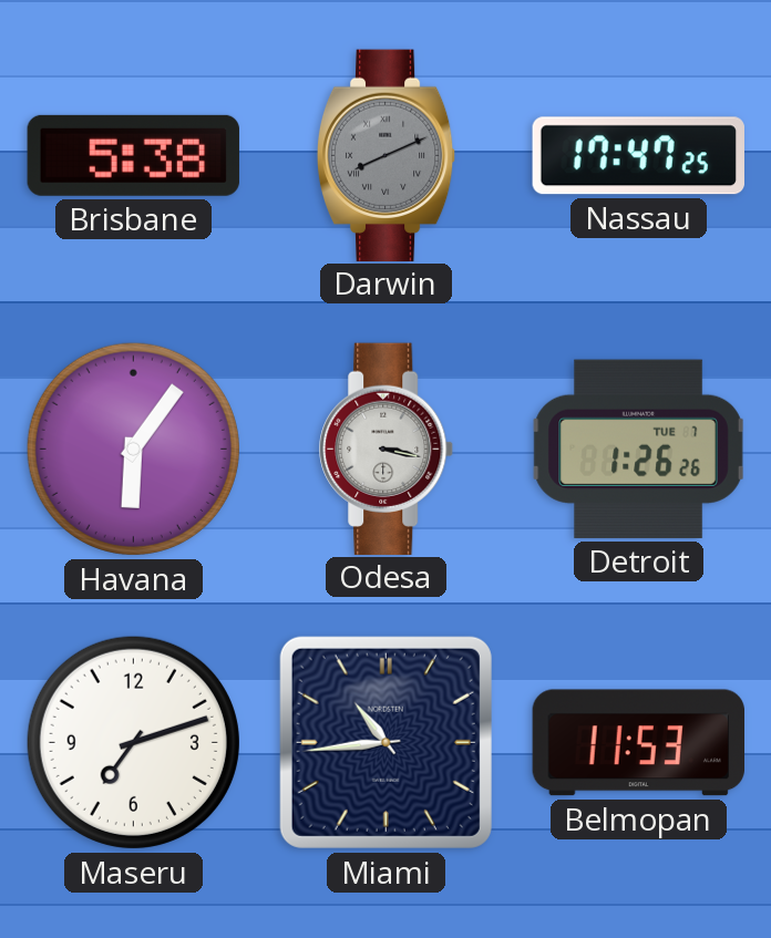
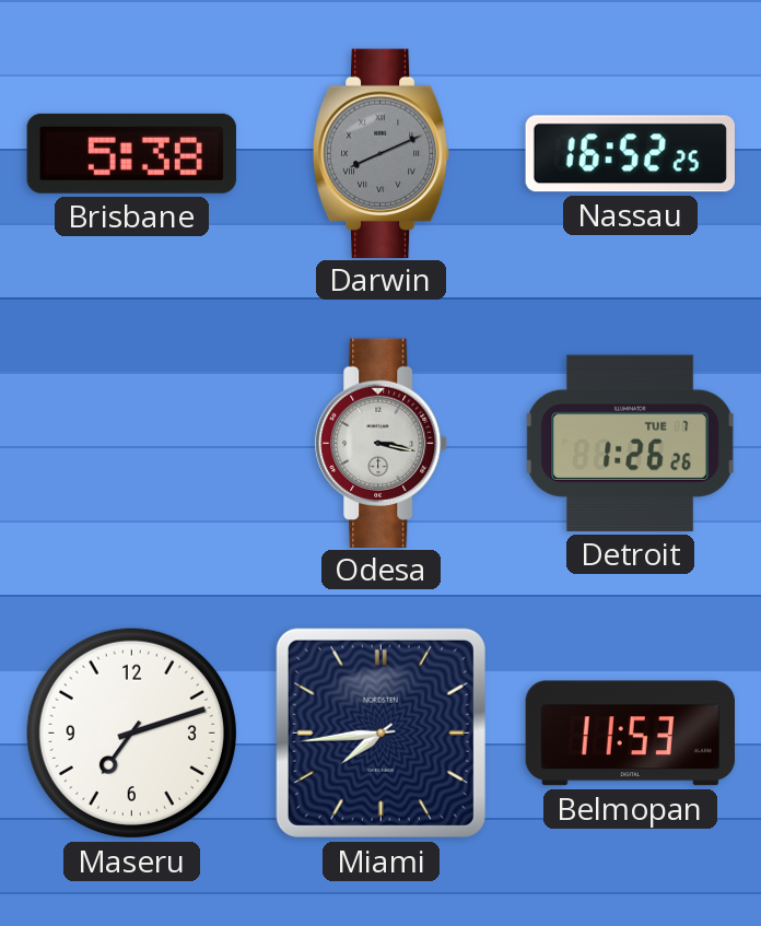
Nassau: 17:47 -> 16:52
Havana: 6:06 -> none
Miami: 10:44 -> 7:44
